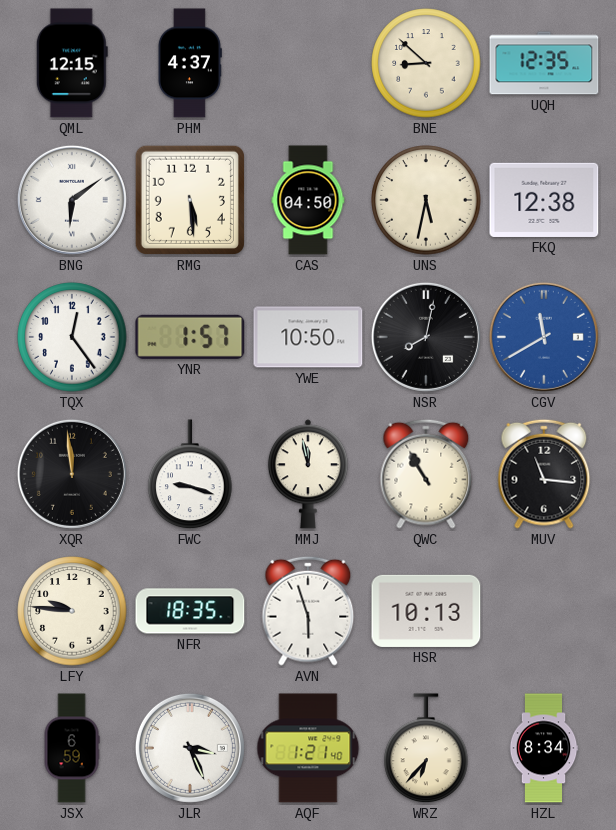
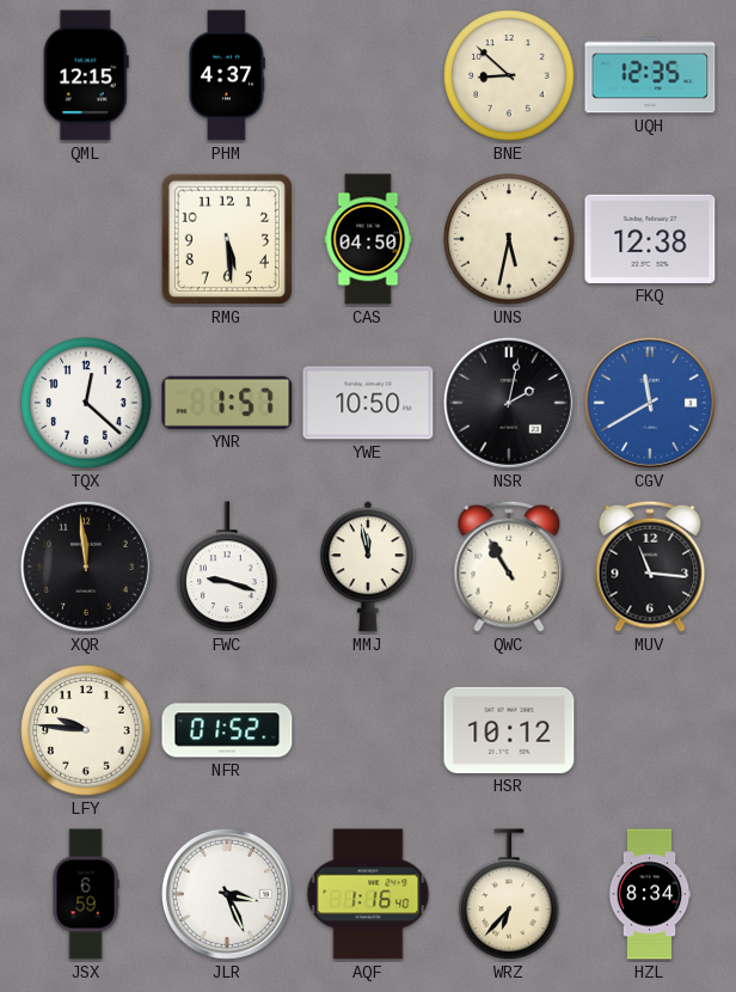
BNG: 6:09 -> none
TQX: 12:24 -> 12:22
NSR: 8:02 -> 2:02
NFR: 18:35 -> 01:52
AVN: 5:57 -> none
HSR: 10:13 -> 10:12
AQF: 1:21 -> 1:16
